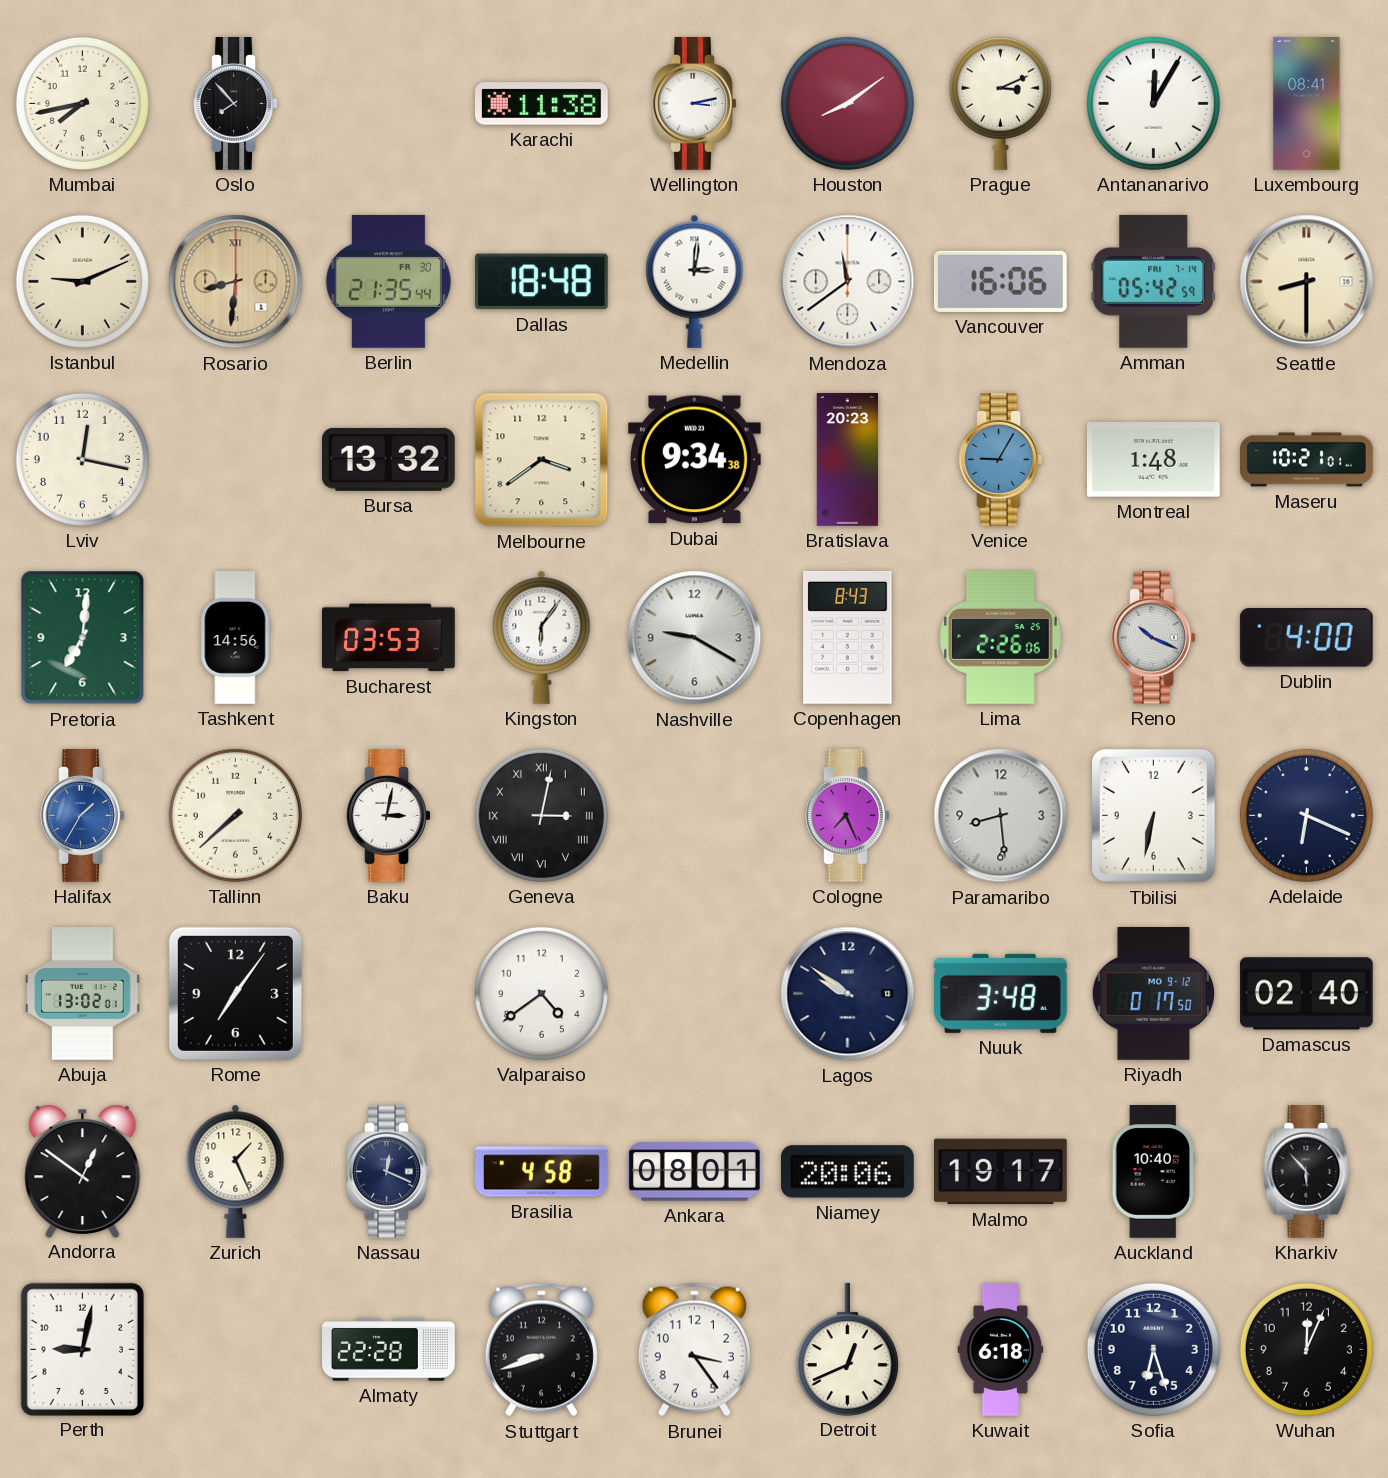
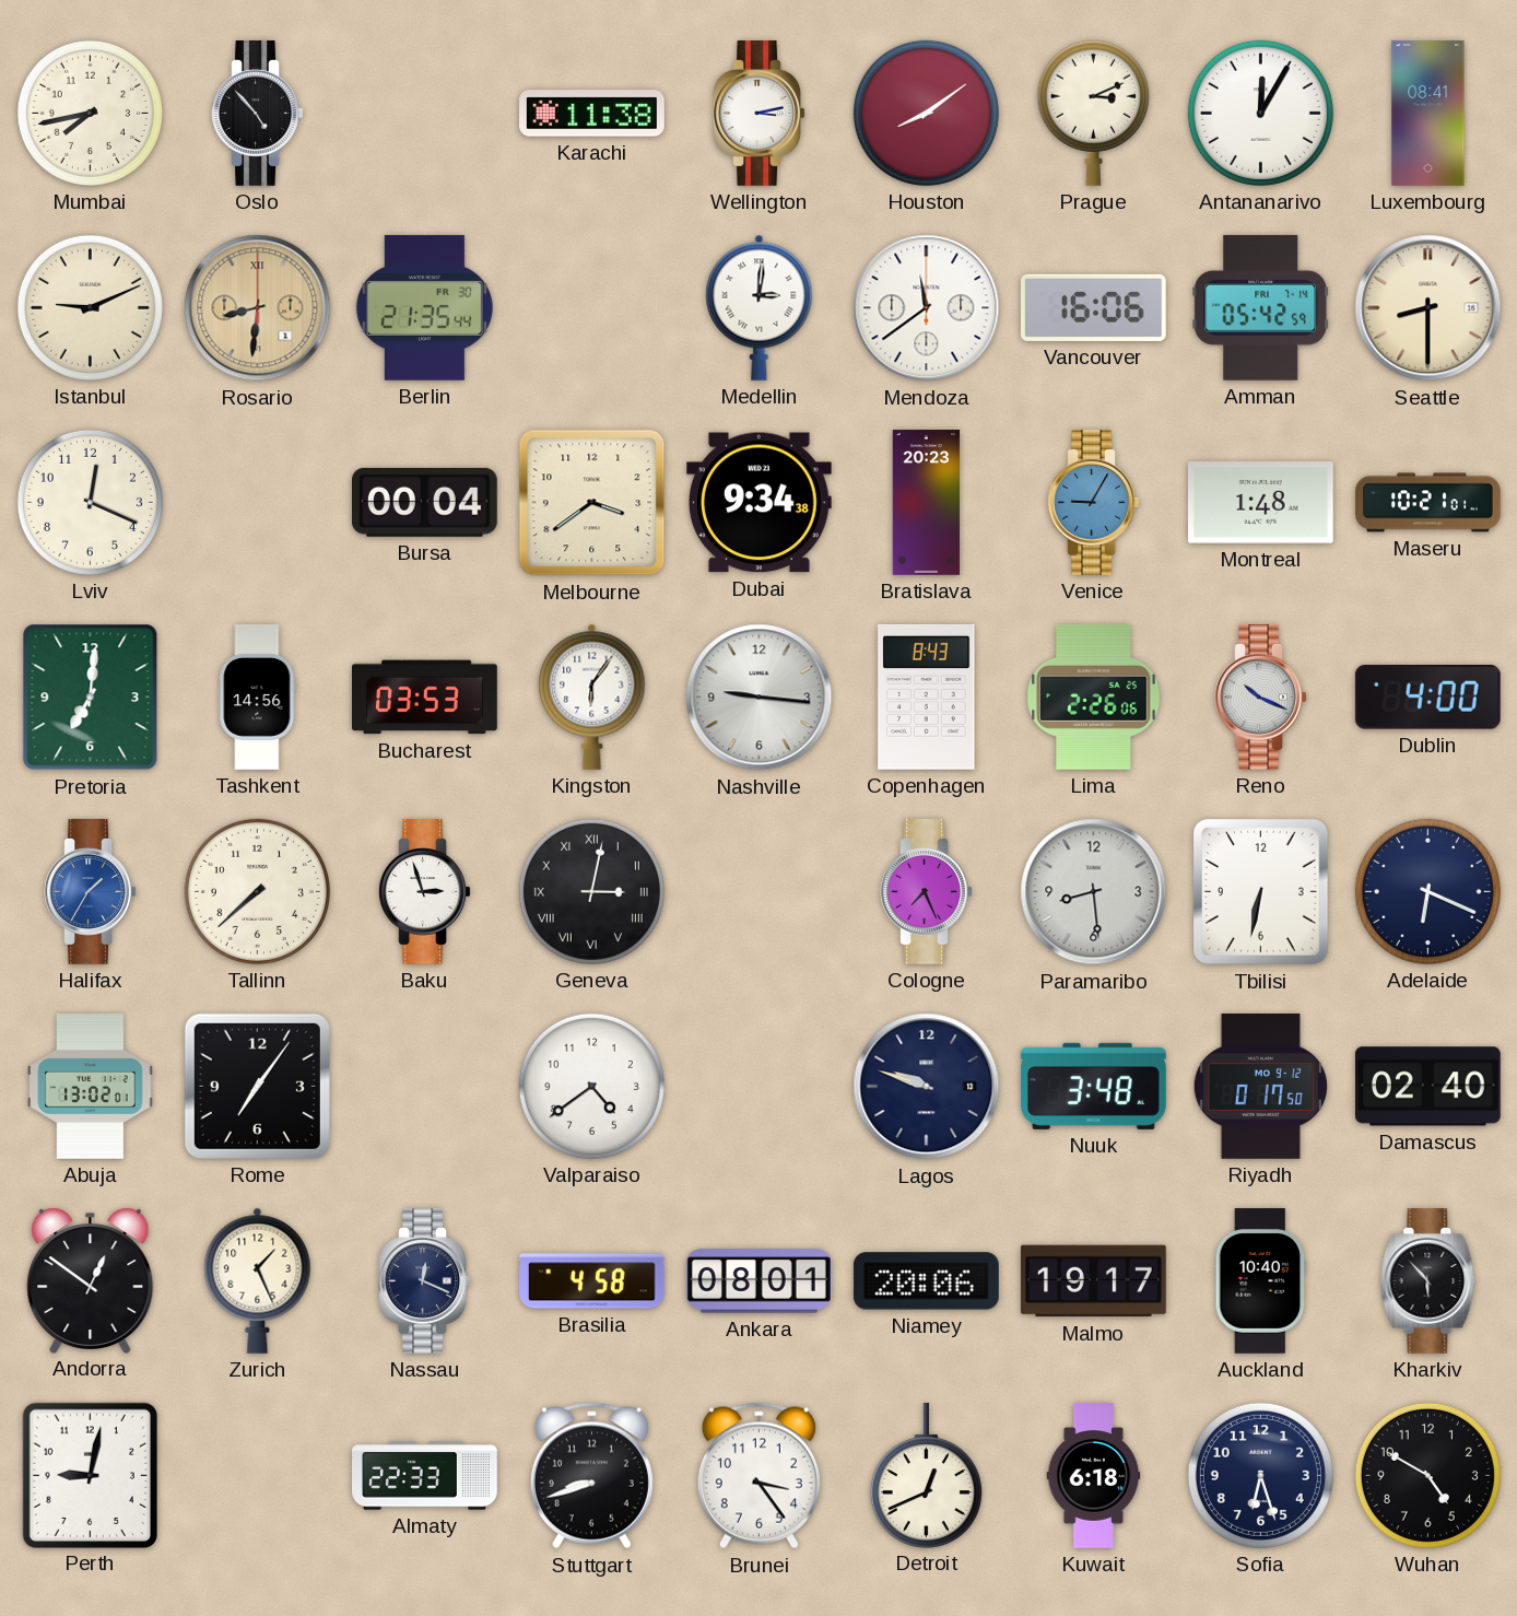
Oslo: 7:53 -> 4:53
Dallas: 18:48 -> none
Lviv: 12:17 -> 12:19
Bursa: 13:32 -> 00:04
Nashville: 9:20 -> 9:16
Baku: 3:02 -> 2:57
Lagos: 9:51 -> 9:48
Almaty: 22:28 -> 22:33
Wuhan: 12:04 -> 4:50
